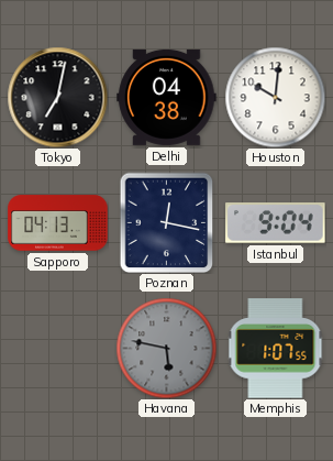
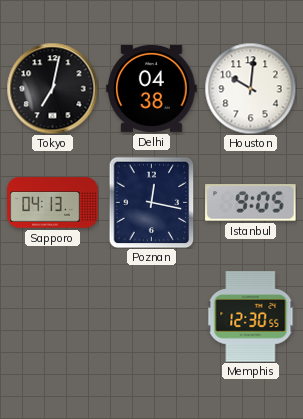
Istanbul: 9:04 -> 9:05
Havana: 5:47 -> none
Memphis: 1:07 -> 12:30
